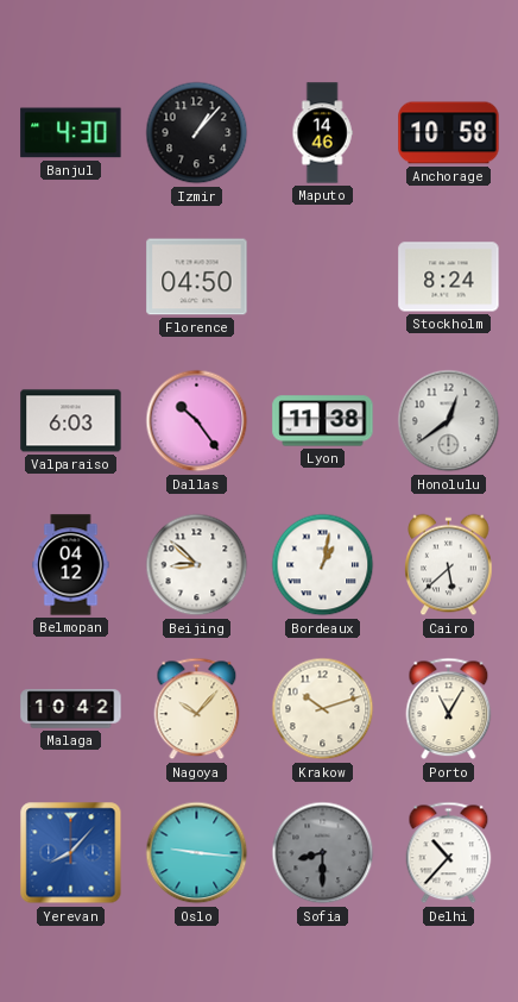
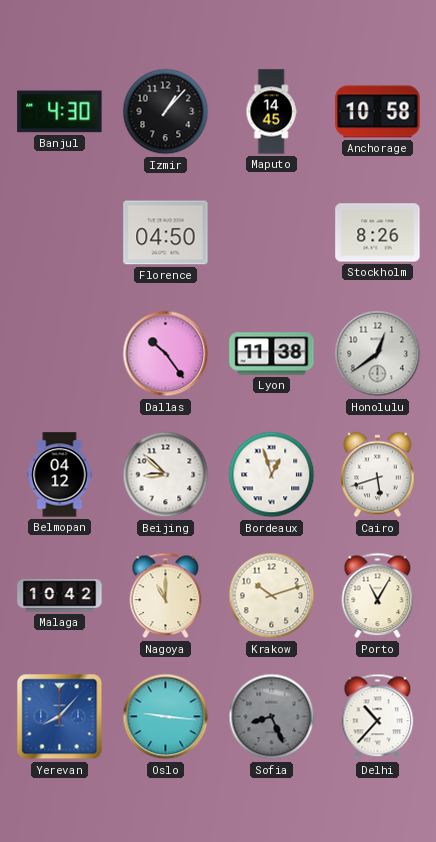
Maputo: 14:46 -> 14:45
Stockholm: 8:24 -> 8:26
Valparaiso: 6:03 -> none
Bordeaux: 1:02 -> 12:57
Cairo: 5:38 -> 5:42
Nagoya: 10:07 -> 11:00
Sofia: 8:30 -> 8:26
